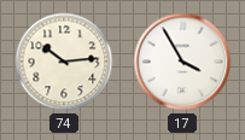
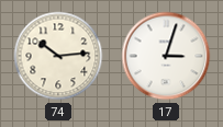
17: 3:55 -> 3:03
